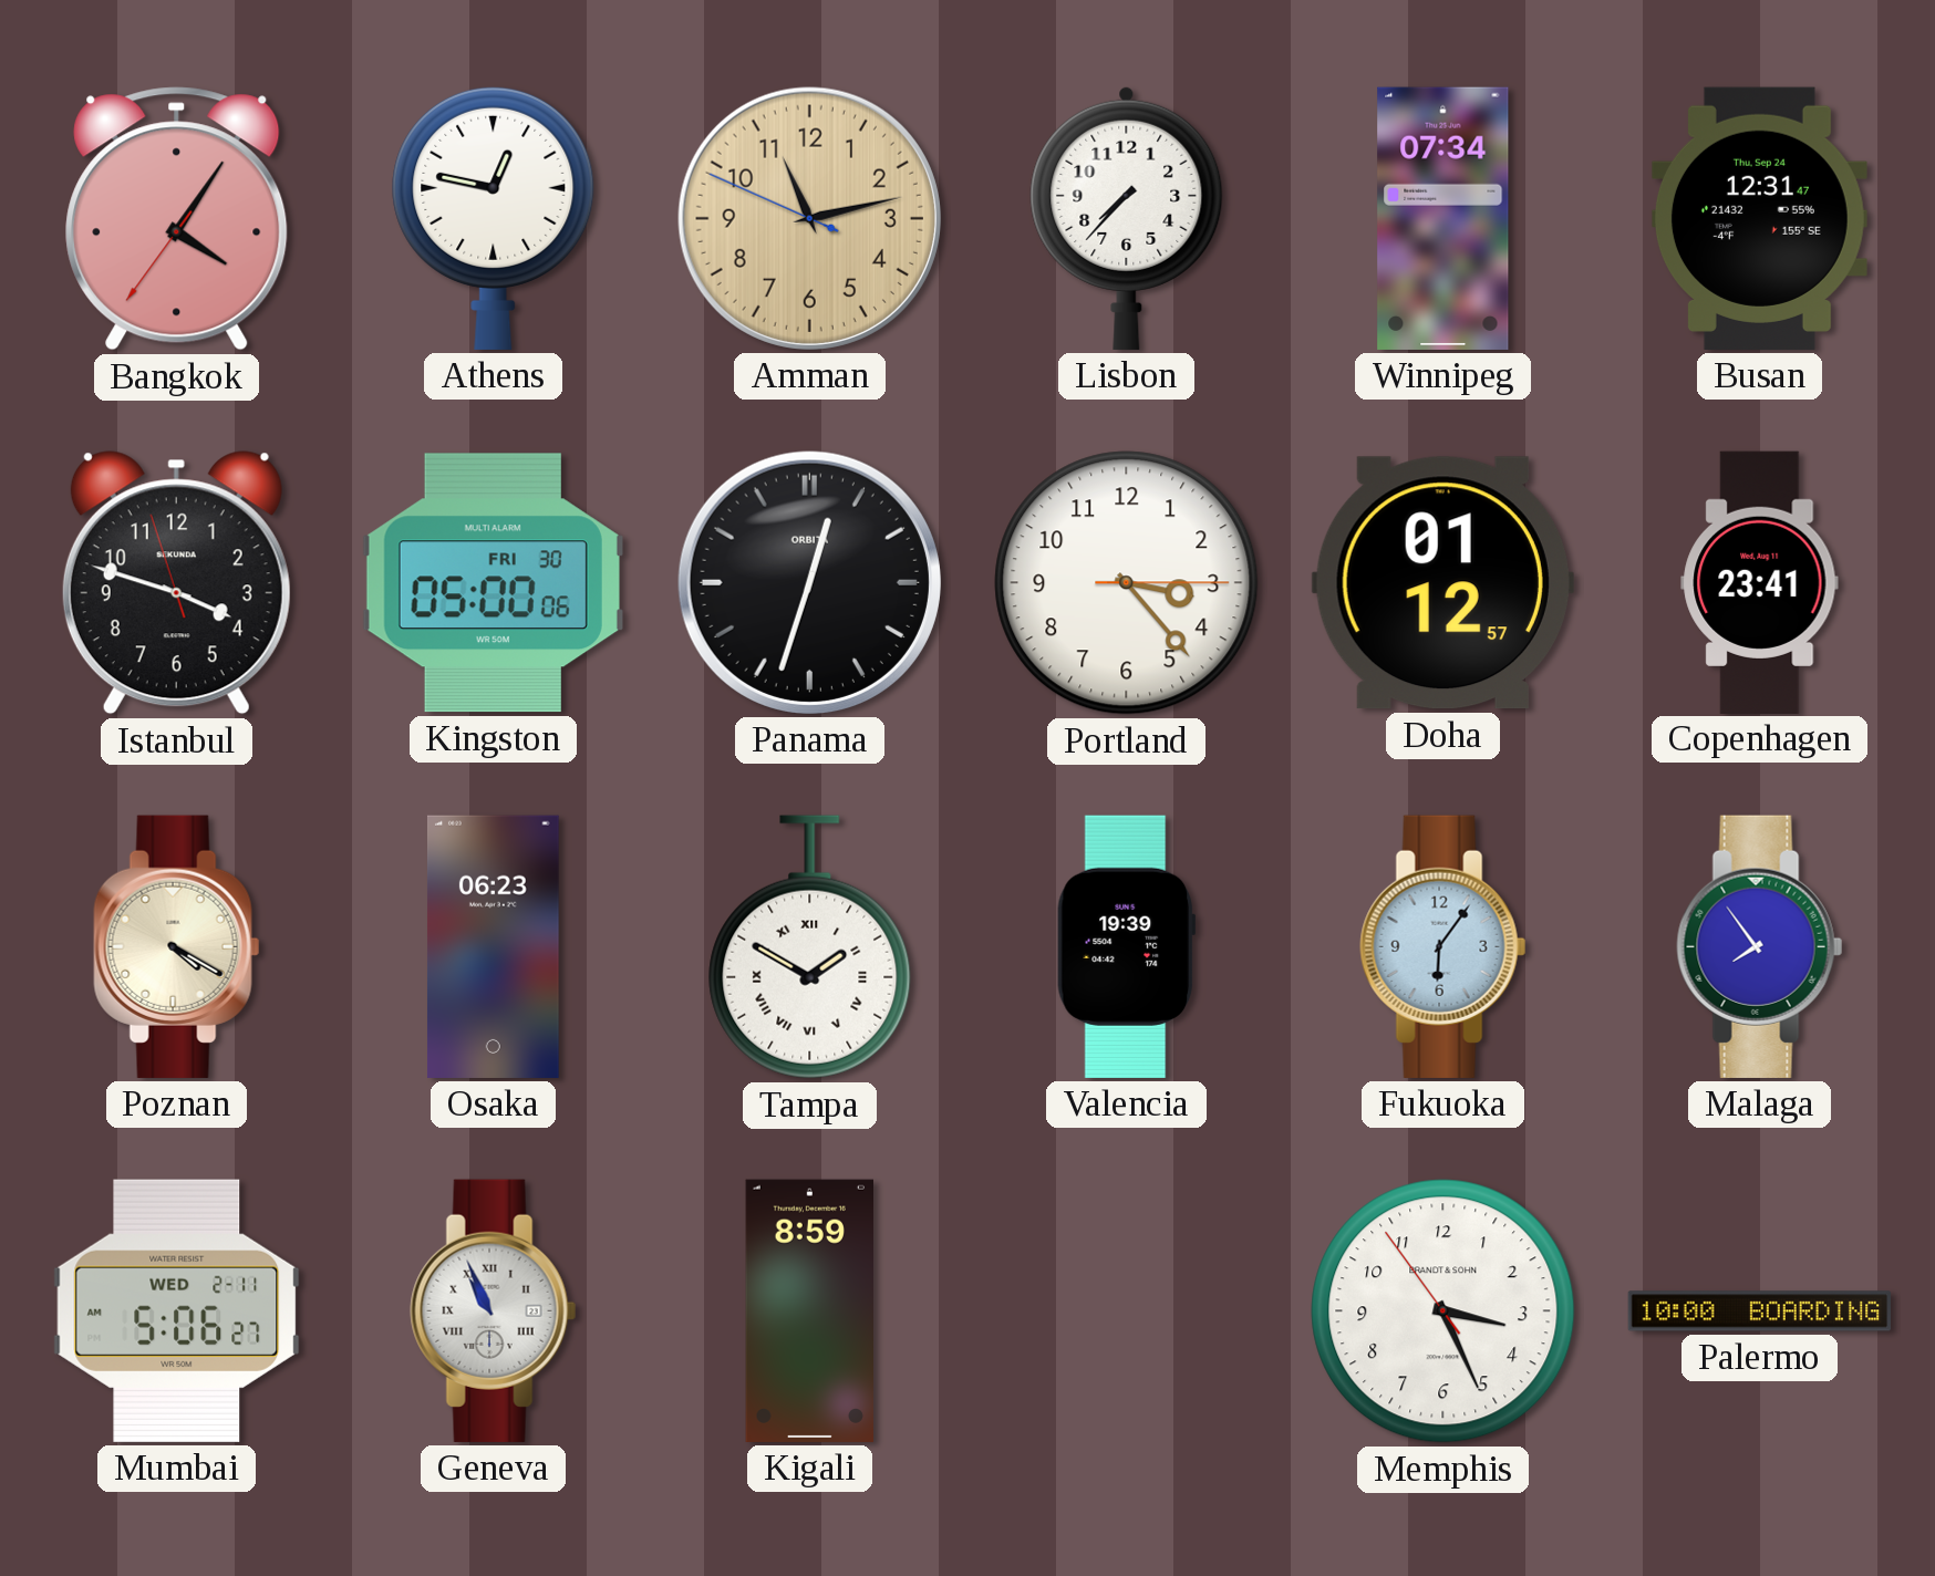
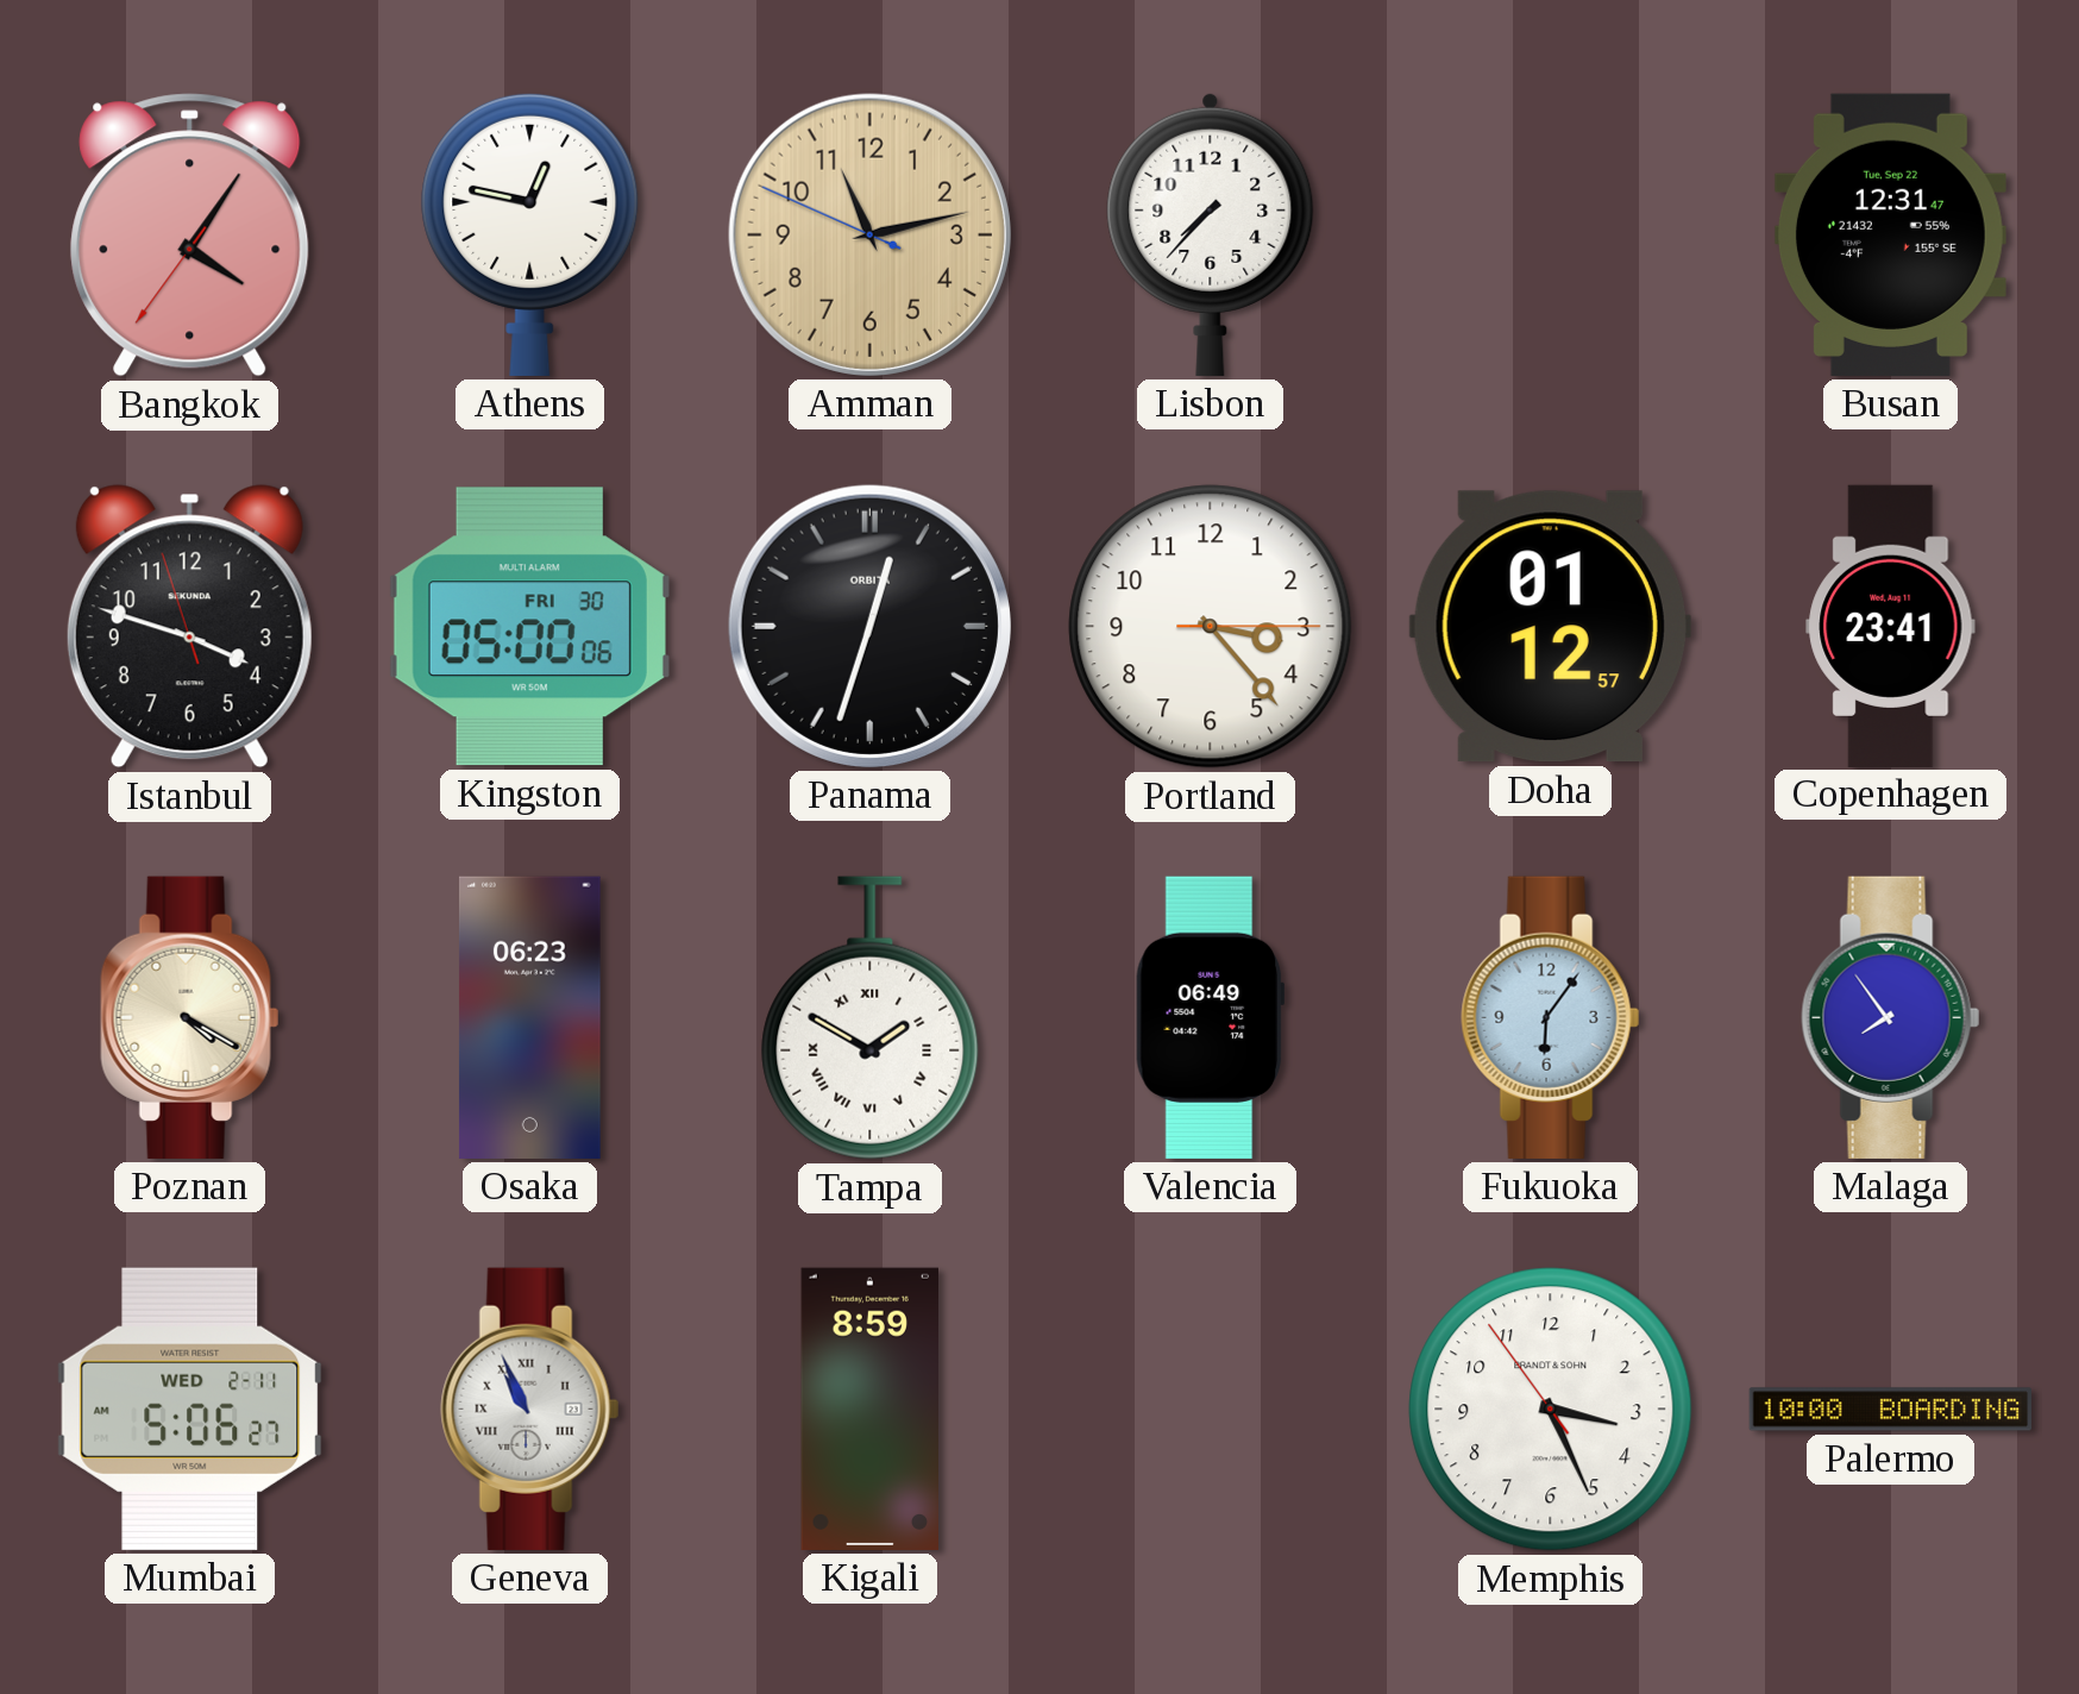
Winnipeg: 07:34 -> none
Busan date: Thu, Sep 24 -> Tue, Sep 22
Valencia: 19:39 -> 06:49
